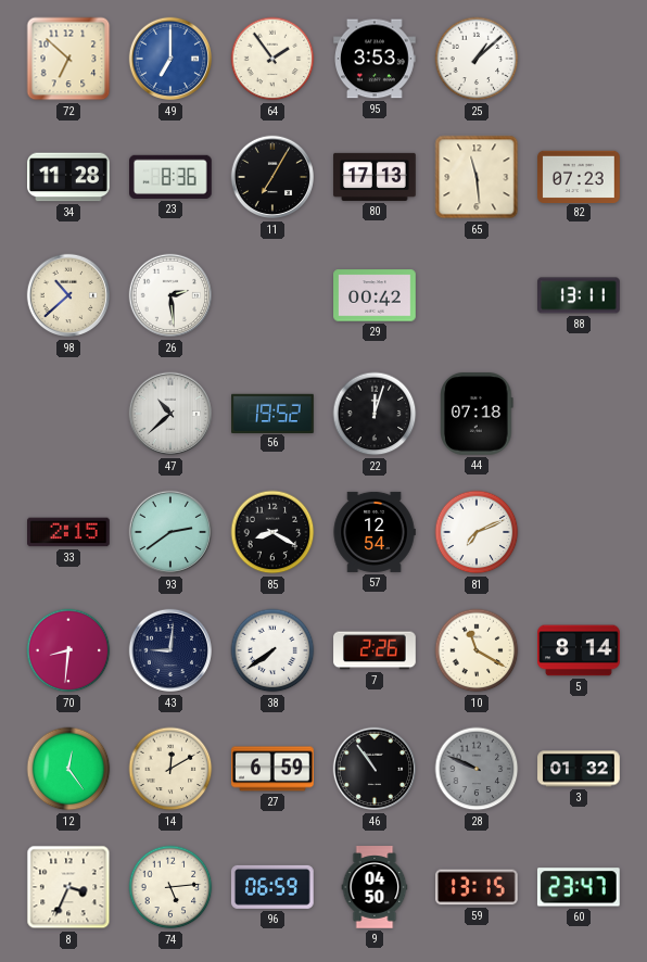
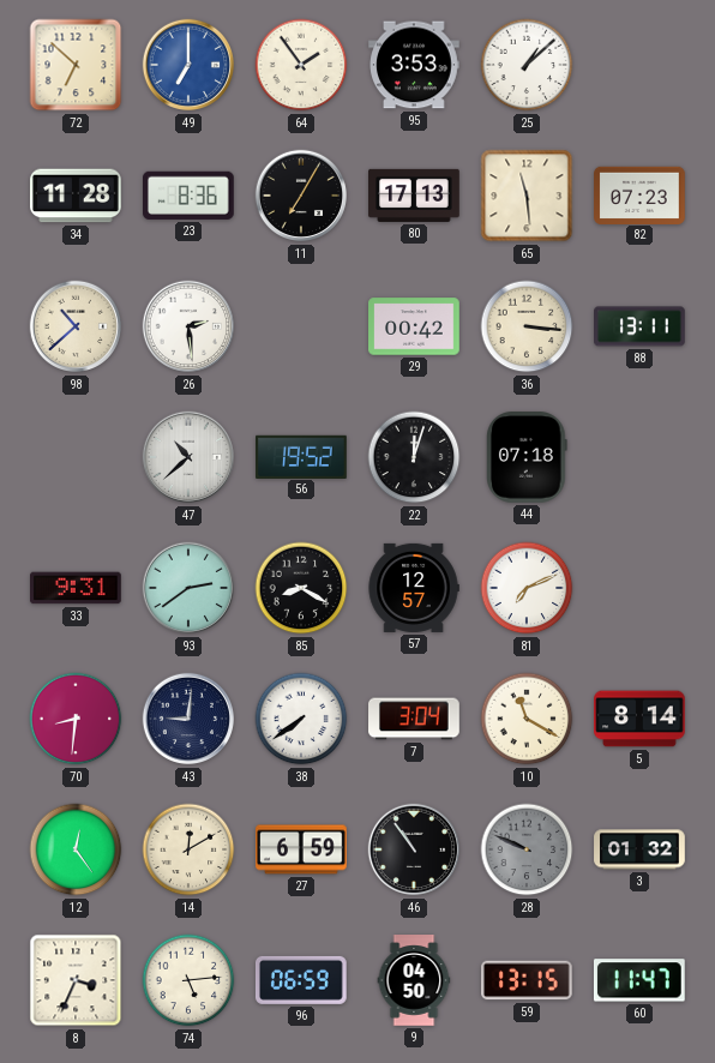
36: none -> 3:16
33: 2:15 -> 9:31
57: 12:54 -> 12:57
7: 2:26 -> 3:04
60: 23:47 -> 11:47
